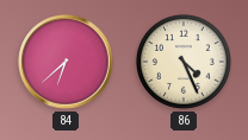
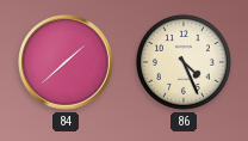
84: 6:38 -> 1:38
